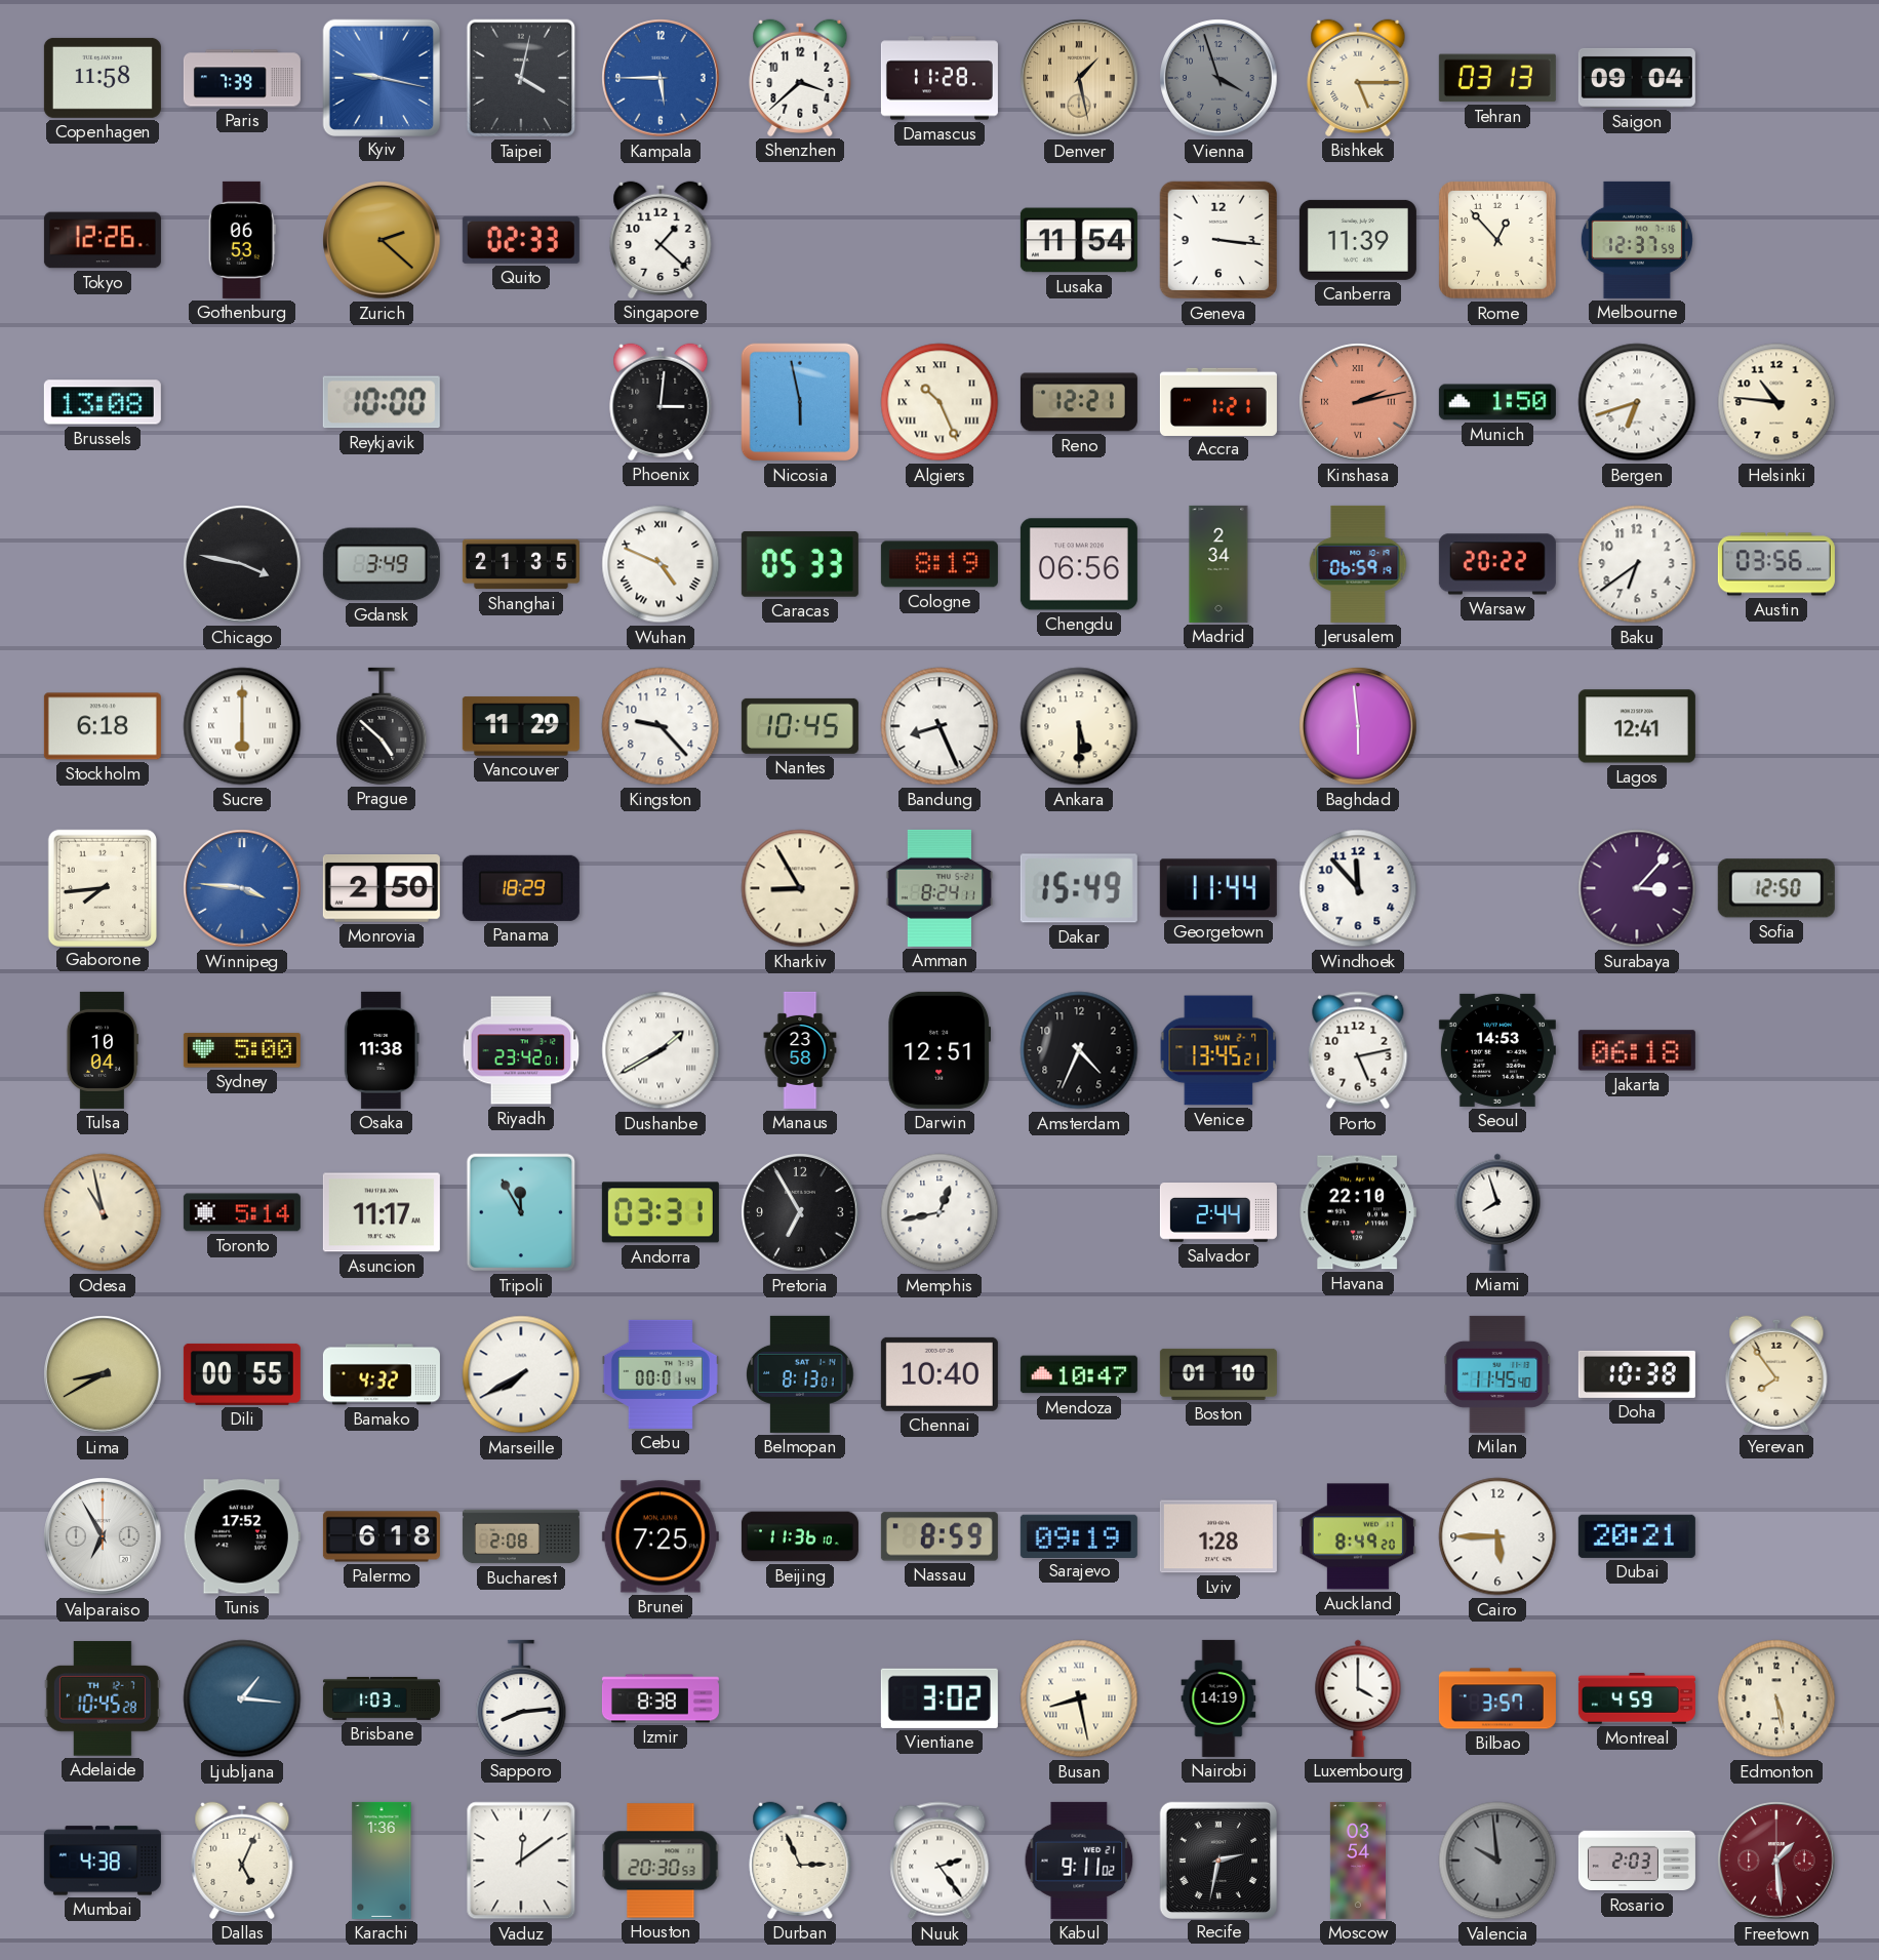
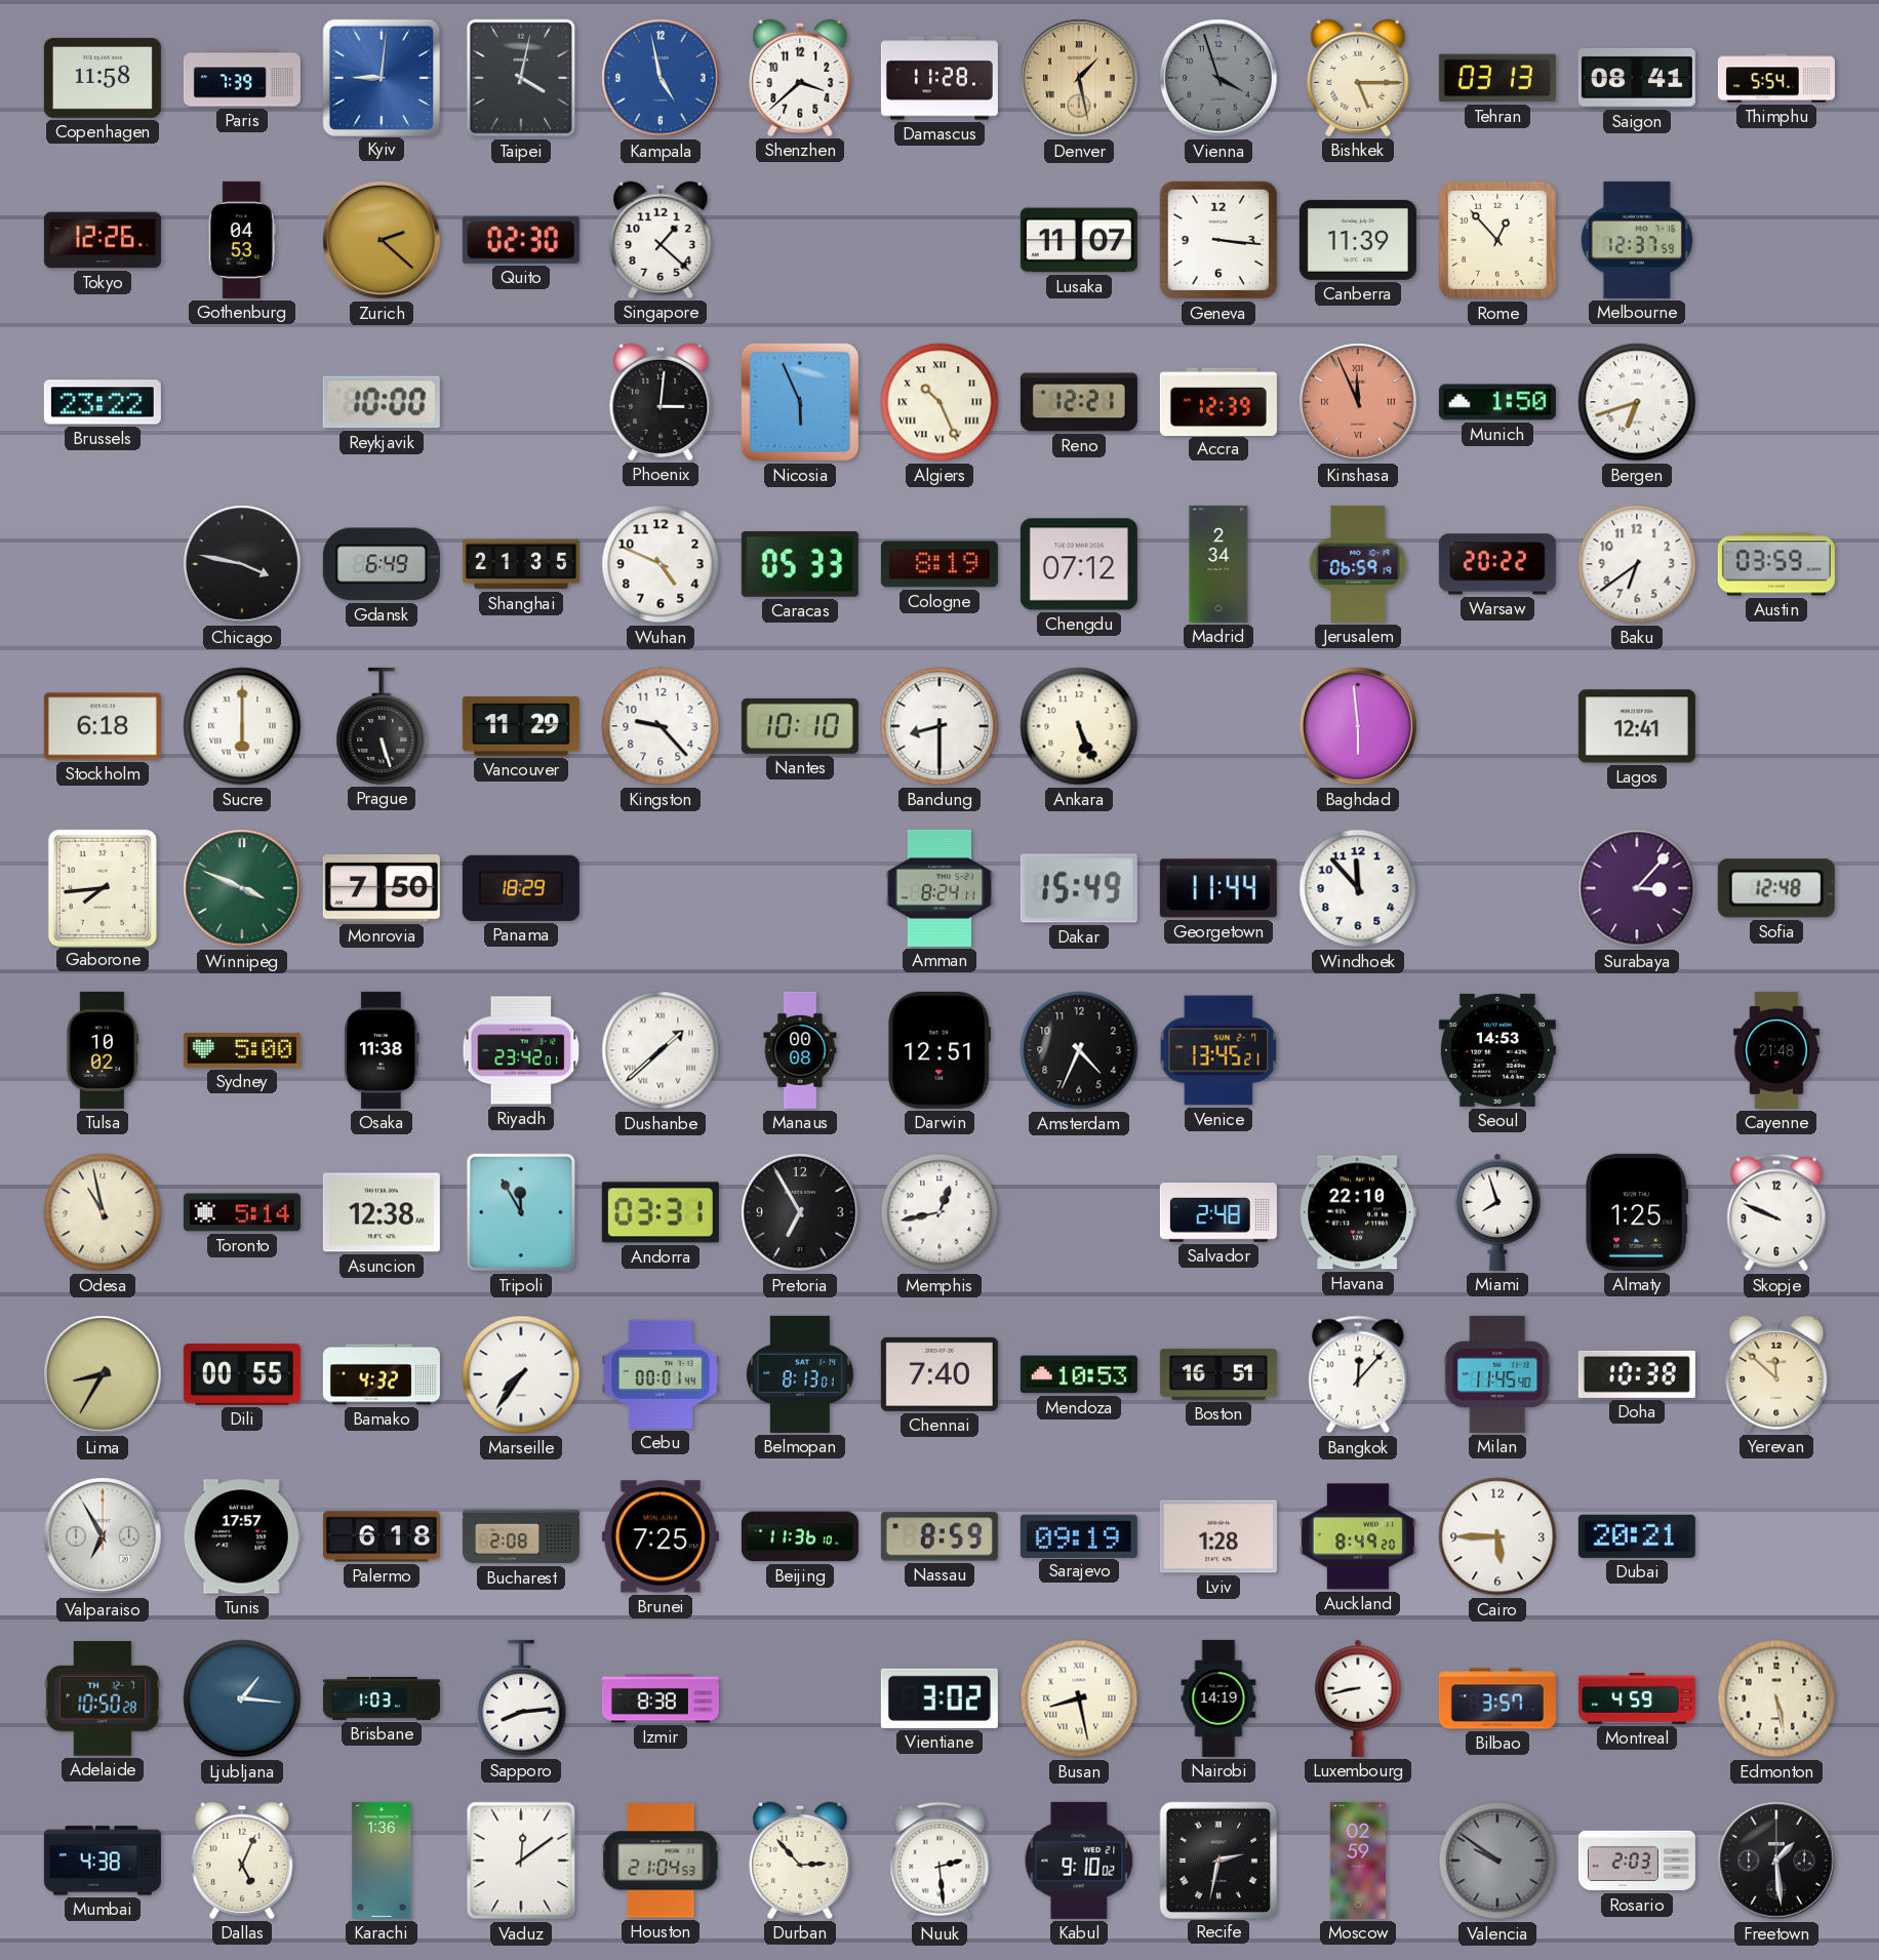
Kyiv: 9:17 -> 9:01
Kampala: 5:45 -> 4:58
Saigon: 09:04 -> 08:41
Thimphu: none -> 5:54
Gothenburg: 06:53 -> 04:53
Quito: 02:33 -> 02:30
Lusaka: 11:54 -> 11:07
Brussels: 13:08 -> 23:22
Nicosia: 5:58 -> 5:56
Accra: 1:21 -> 12:39
Kinshasa: 2:13 -> 11:56
Helsinki: 10:46 -> none
Gdansk: 3:49 -> 6:49
Wuhan numerals: Roman -> Arabic
Chengdu: 06:56 -> 07:12
Austin: 03:56 -> 03:59
Prague: 4:52 -> 5:27
Nantes: 10:45 -> 10:10
Bandung: 8:26 -> 8:30
Ankara: 5:30 -> 5:26
Winnipeg: 3:46 -> 3:49
Winnipeg dial: blue -> green
Monrovia: 2:50 -> 7:50
Kharkiv: 8:55 -> none
Sofia: 12:50 -> 12:48
Tulsa: 10:04 -> 10:02
Dushanbe: 1:40 -> 1:38
Manaus: 23:58 -> 00:08
Porto: 5:13 -> none
Jakarta: 06:18 -> none
Cayenne: none -> 21:48
Asuncion: 11:17 -> 12:38
Salvador: 2:44 -> 2:48
Almaty: none -> 1:25
Skopje: none -> 9:49
Lima: 8:40 -> 8:35
Marseille: 7:40 -> 7:36
Chennai: 10:40 -> 7:40
Mendoza: 10:47 -> 10:53
Boston: 01:10 -> 16:51
Bangkok: none -> 12:07
Yerevan: 7:54 -> 11:52
Tunis: 17:52 -> 17:57
Adelaide: 10:45 -> 10:50
Luxembourg: 4:00 -> 8:43
Houston: 20:30 -> 21:04
Durban: 2:56 -> 2:53
Nuuk: 2:24 -> 2:29
Kabul: 9:11 -> 9:10
Moscow: 03:54 -> 02:59
Valencia: 9:59 -> 9:51
Freetown dial: burgundy -> black
